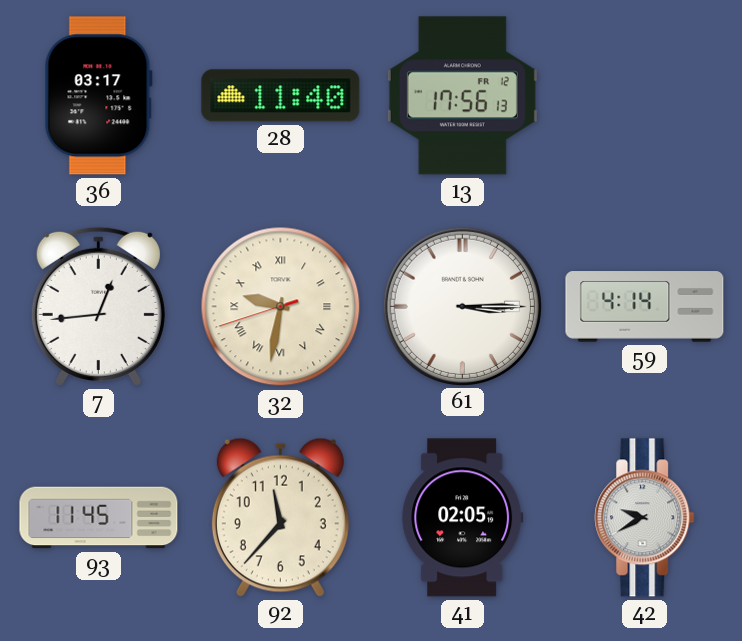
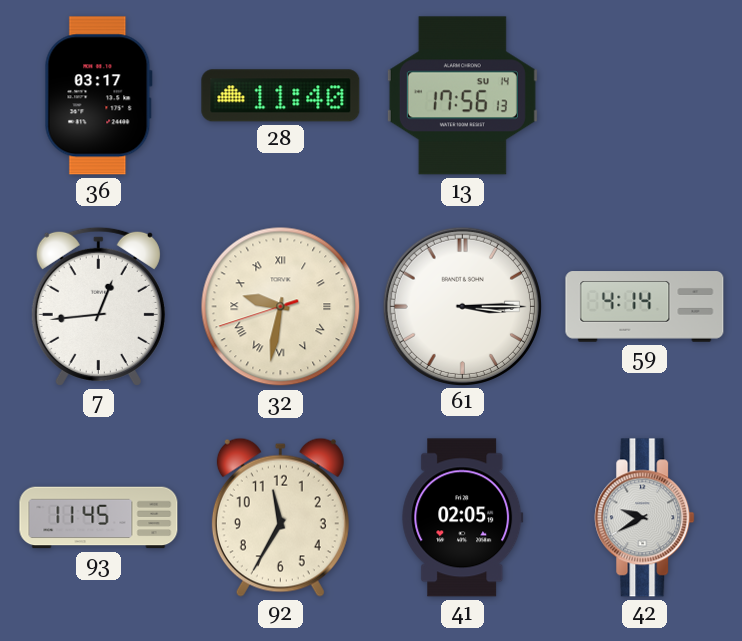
13 date: FR 12 -> SU 14
92: 11:37 -> 11:35
